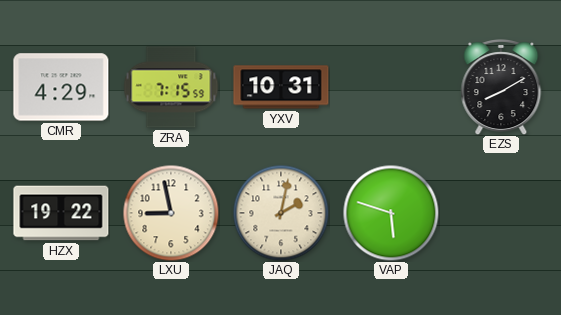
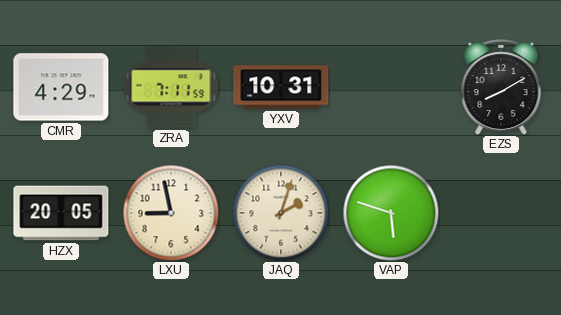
ZRA: 7:15 -> 7:11
HZX: 19:22 -> 20:05
JAQ: 2:02 -> 2:03
